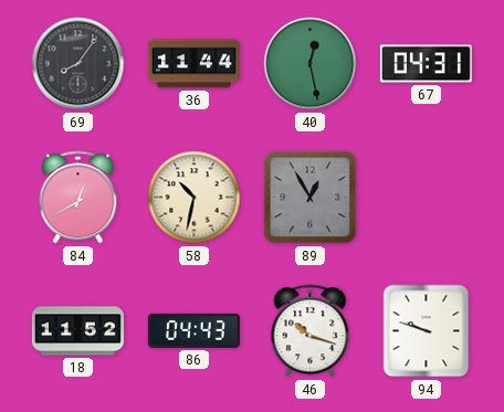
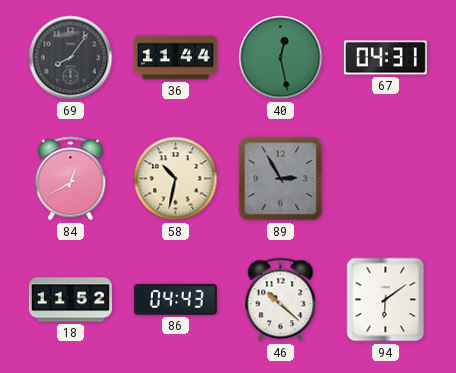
89: 12:55 -> 2:55
46: 10:18 -> 10:22
94: 9:48 -> 6:09
